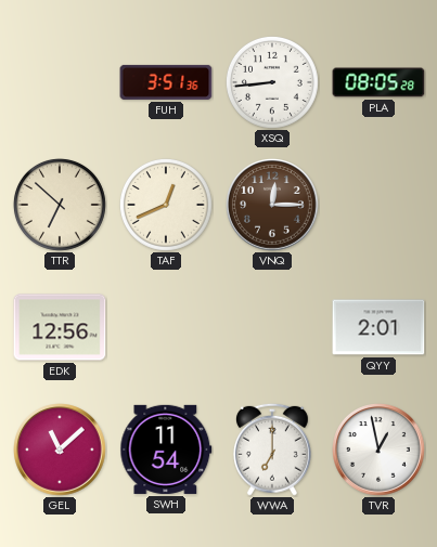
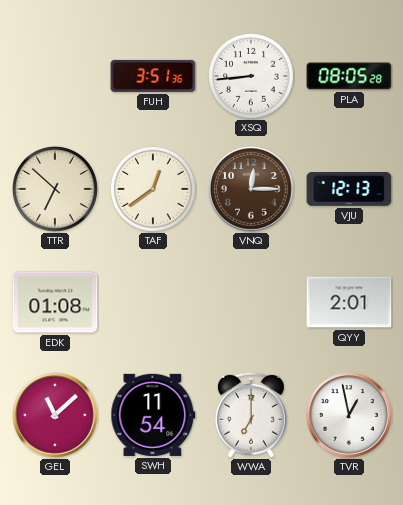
TAF: 12:41 -> 12:39
VJU: none -> 12:13
EDK: 12:56 -> 01:08
